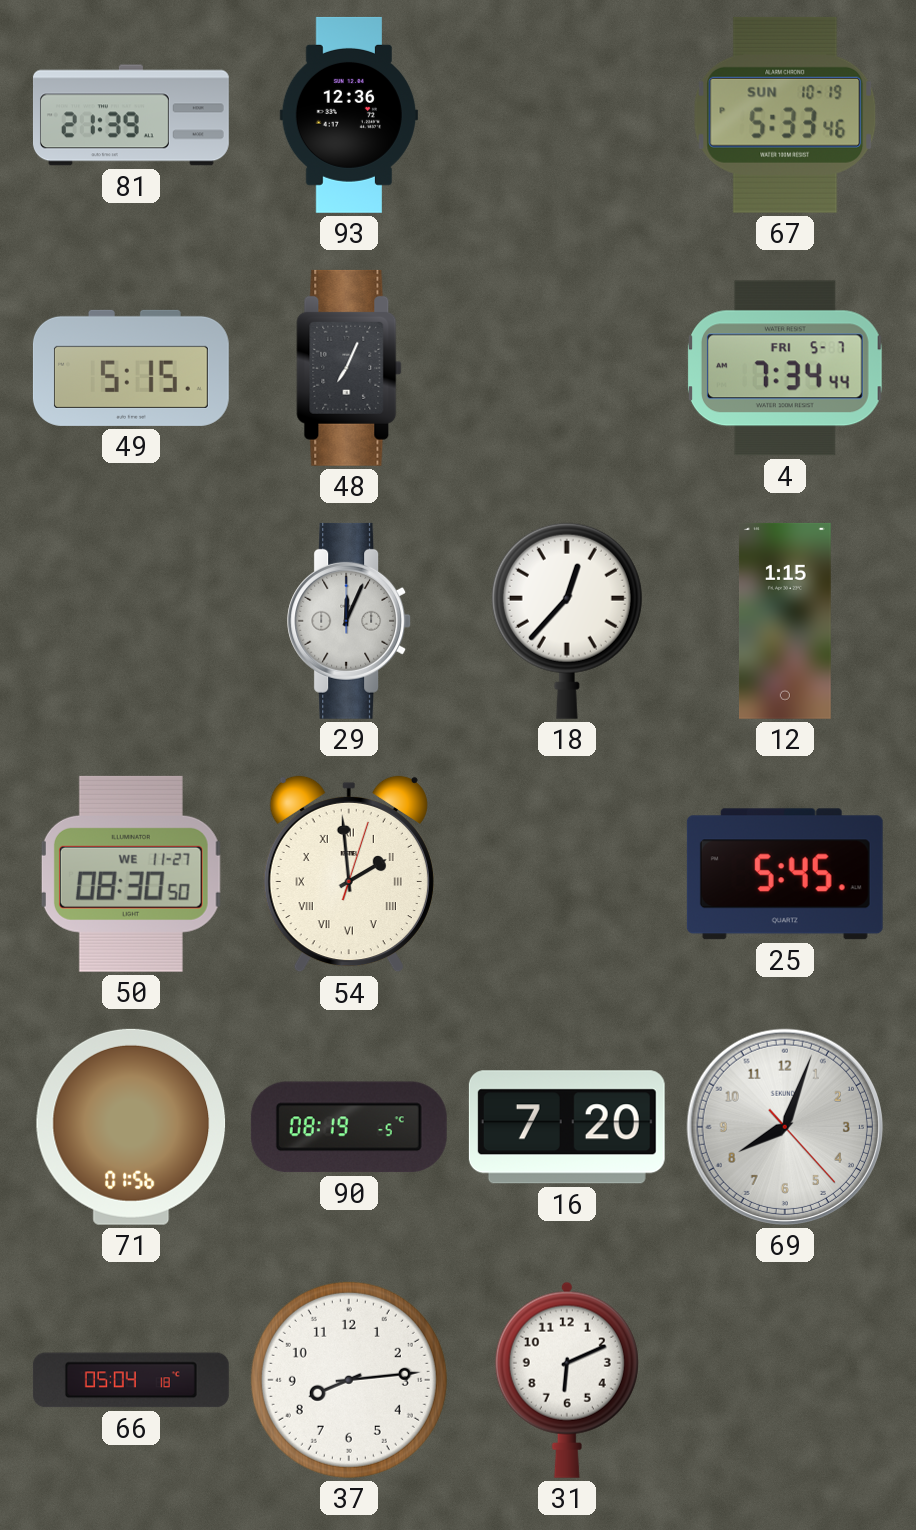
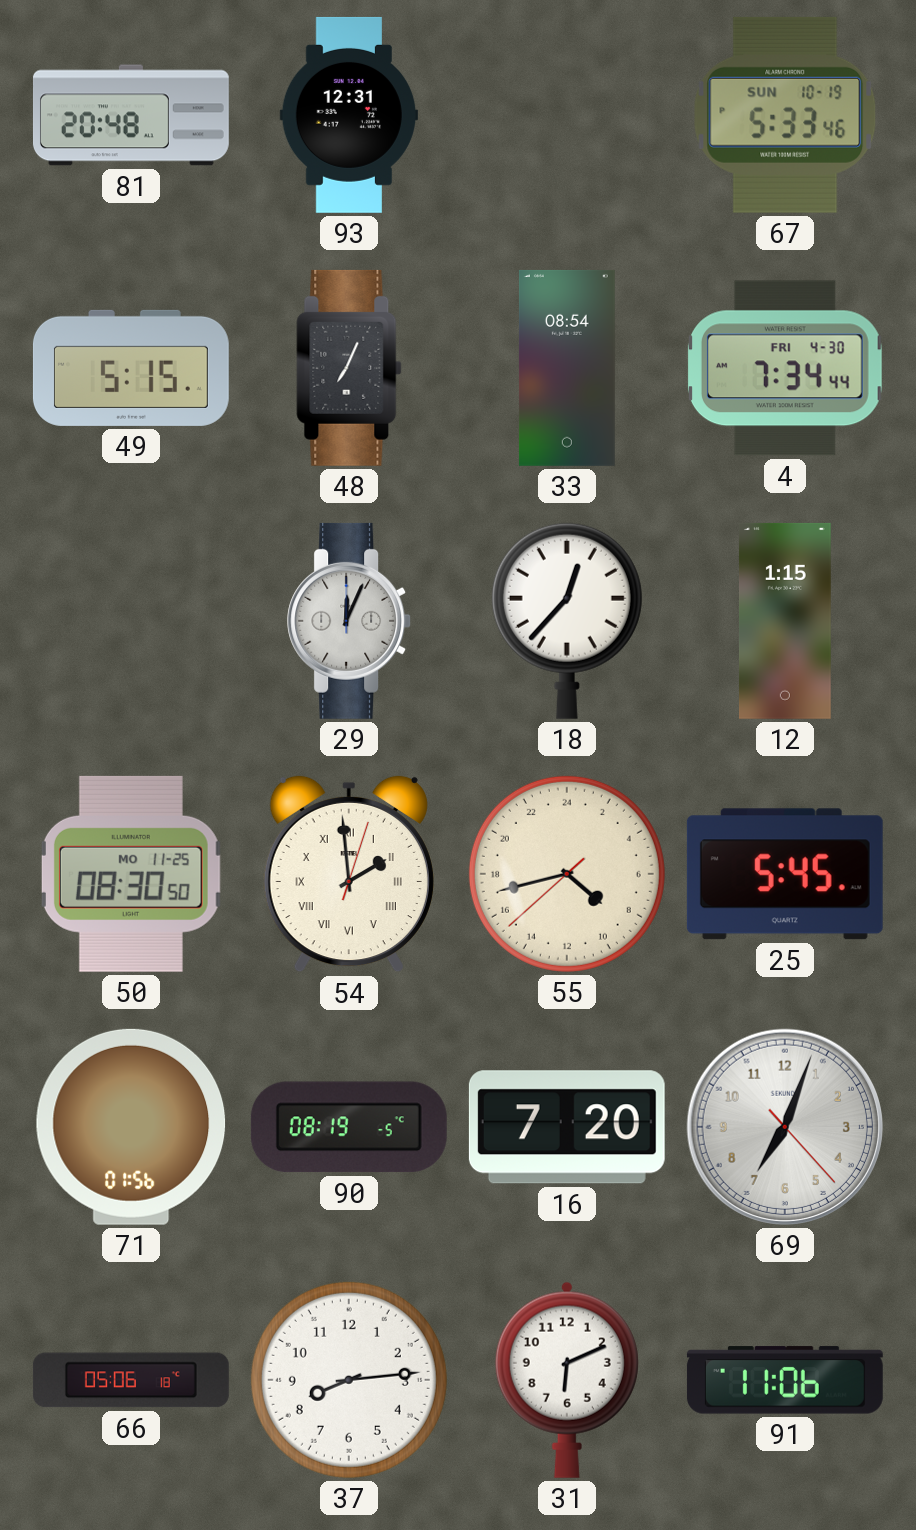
81: 21:39 -> 20:48
93: 12:36 -> 12:31
33: none -> 08:54
4 date: FRI 5-7 -> FRI 4-30
50 date: WE 11-27 -> MO 11-25
55: none -> 8:42
69: 8:03 -> 7:03
66: 05:04 -> 05:06
91: none -> 11:06
